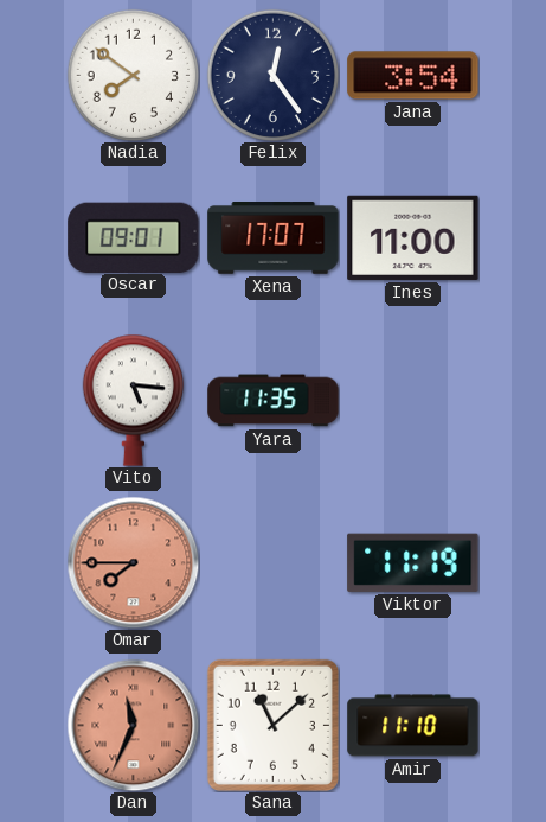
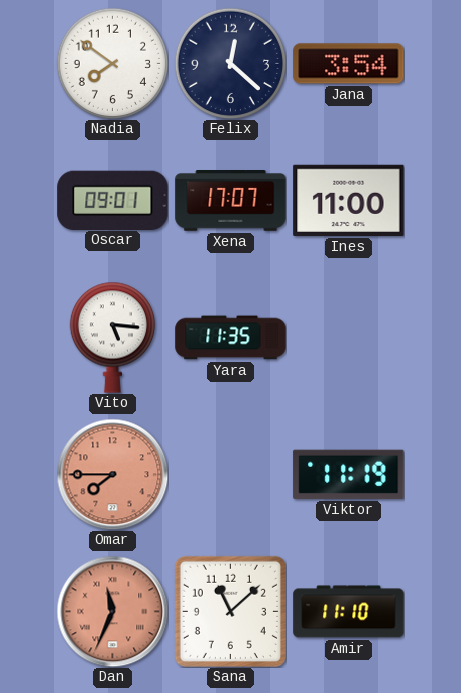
Felix: 12:24 -> 12:22
